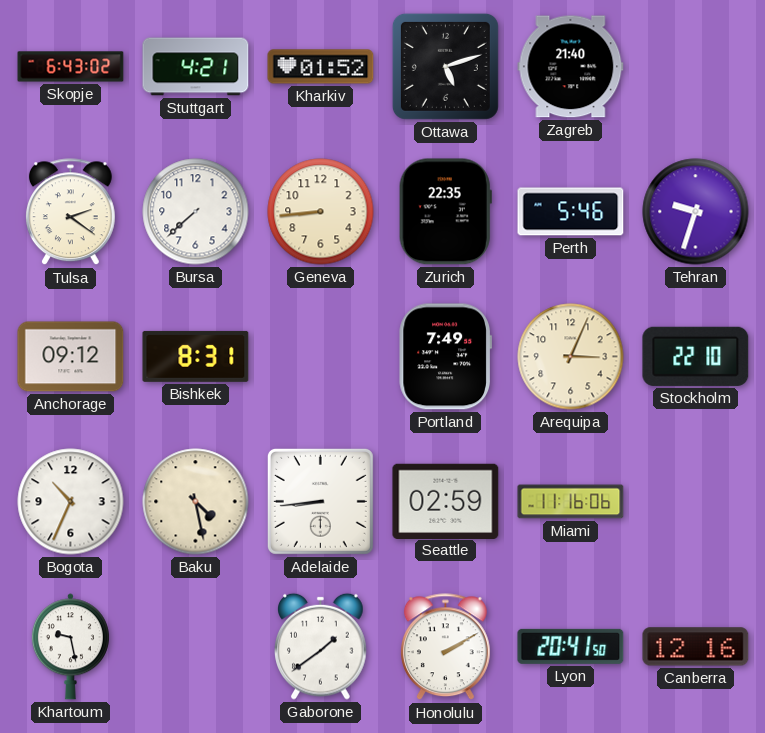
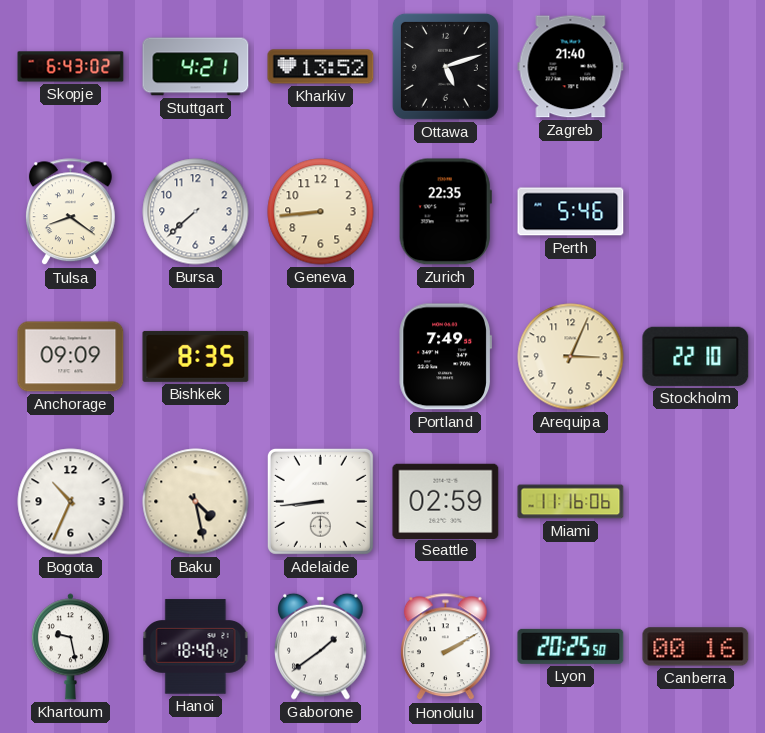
Kharkiv: 01:52 -> 13:52
Tulsa: 2:21 -> 8:21
Tehran: 9:33 -> none
Anchorage: 09:12 -> 09:09
Bishkek: 8:31 -> 8:35
Hanoi: none -> 18:40
Lyon: 20:41 -> 20:25
Canberra: 12:16 -> 00:16
